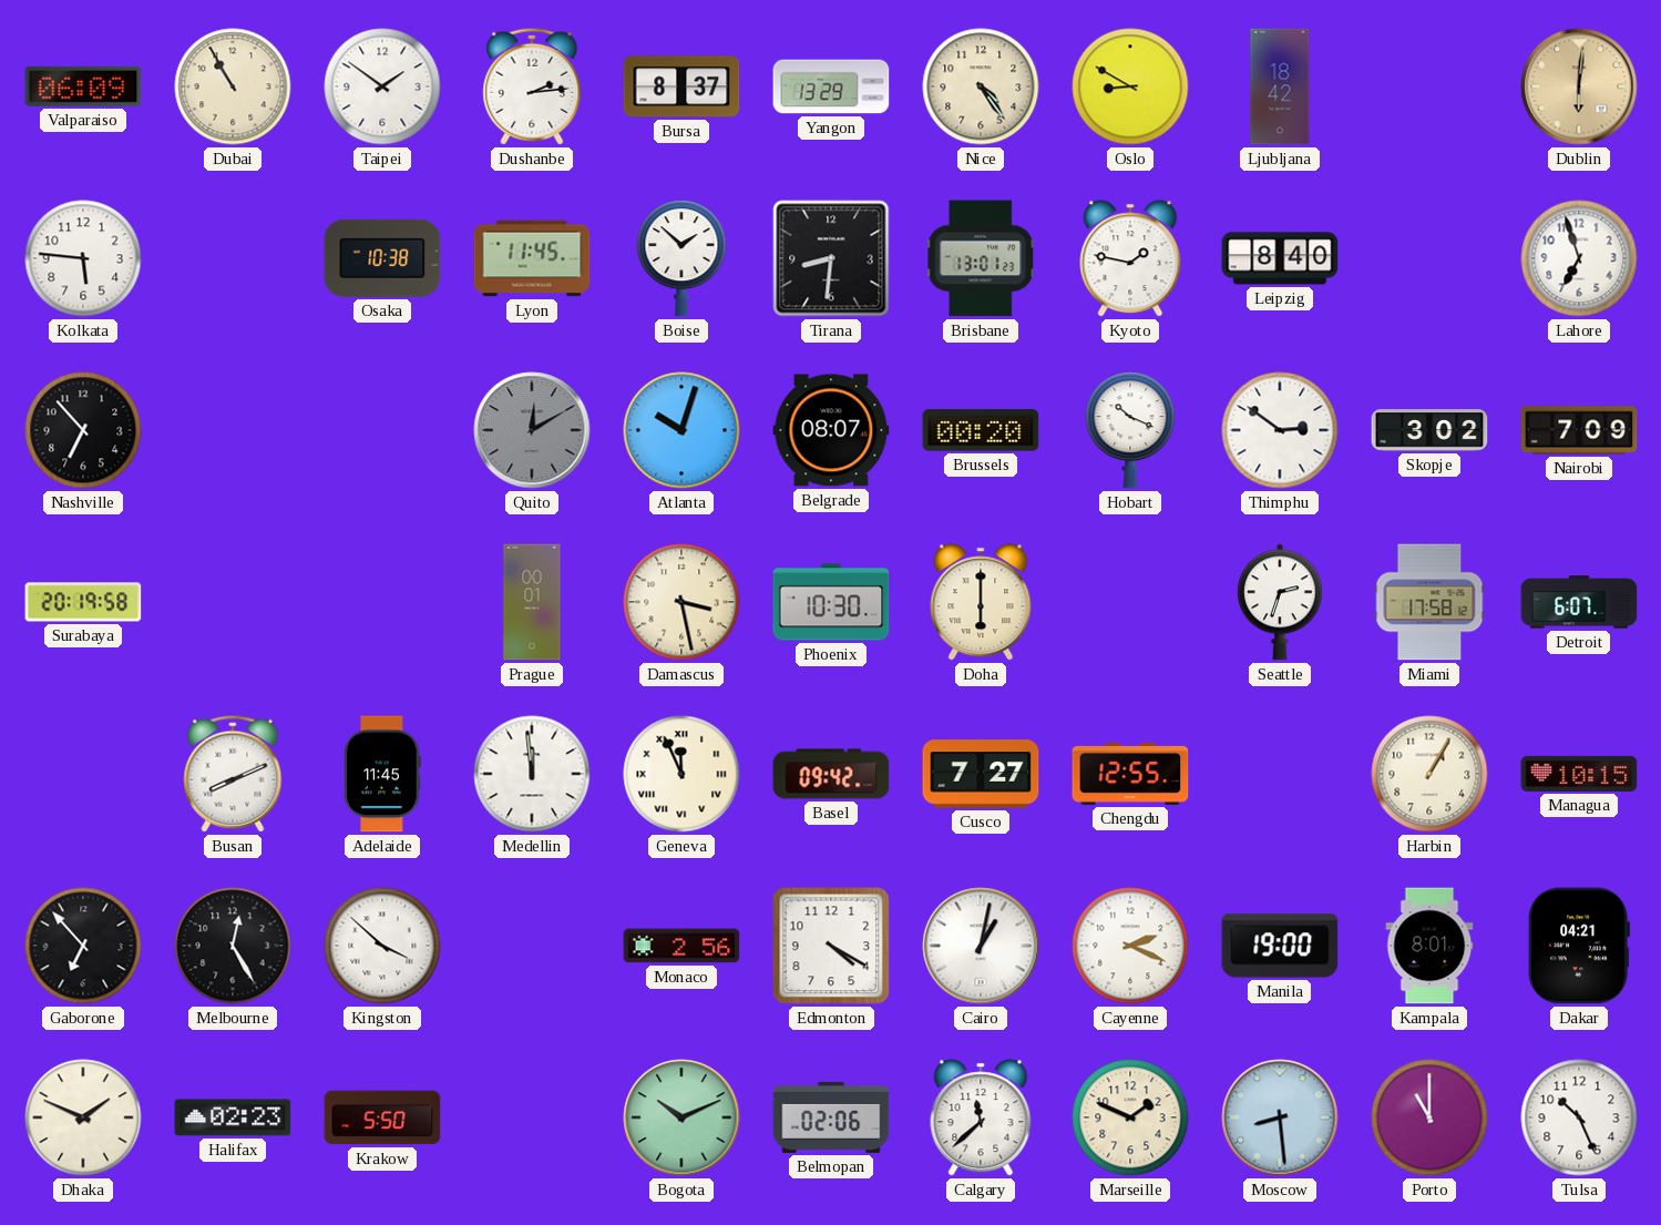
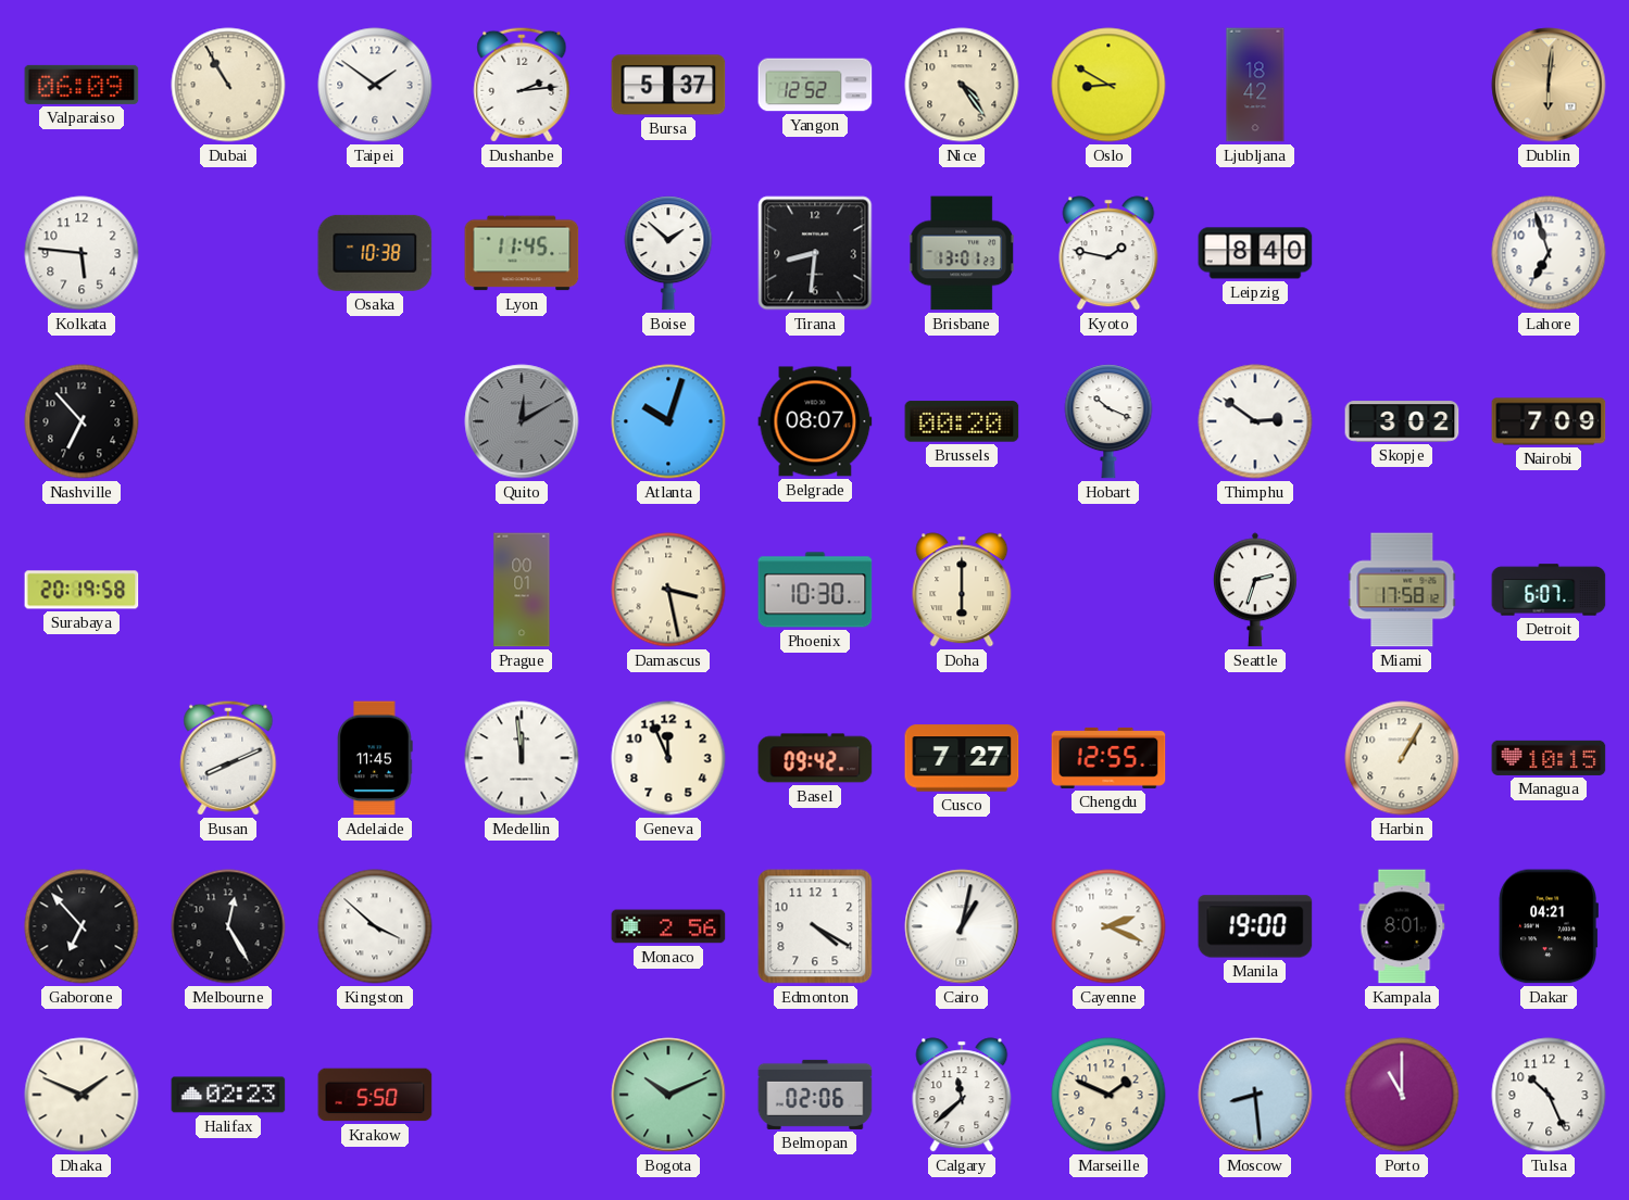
Bursa: 8:37 -> 5:37
Yangon: 13:29 -> 12:52
Geneva numerals: Roman -> Arabic
